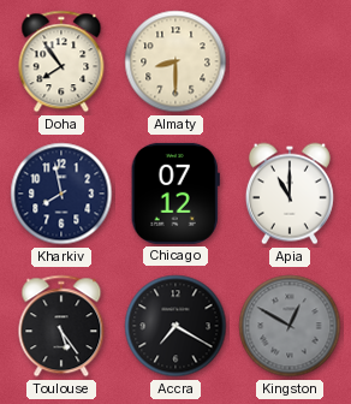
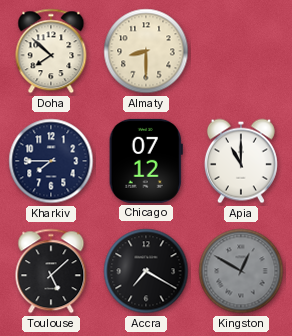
Doha: 7:54 -> 7:52
Kharkiv: 7:58 -> 7:45
Toulouse: 5:24 -> 5:08
